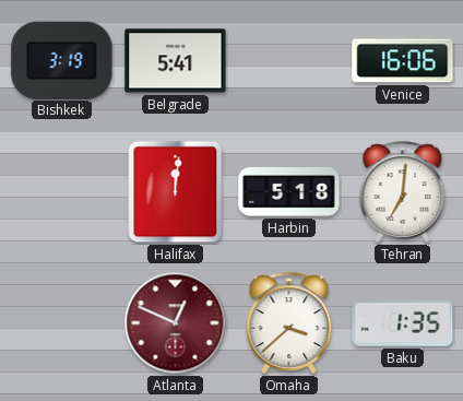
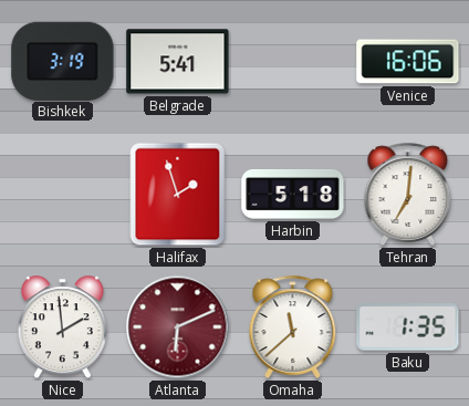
Halifax: 12:01 -> 1:57
Nice: none -> 1:59
Atlanta: 12:49 -> 6:11
Omaha: 3:38 -> 11:38
